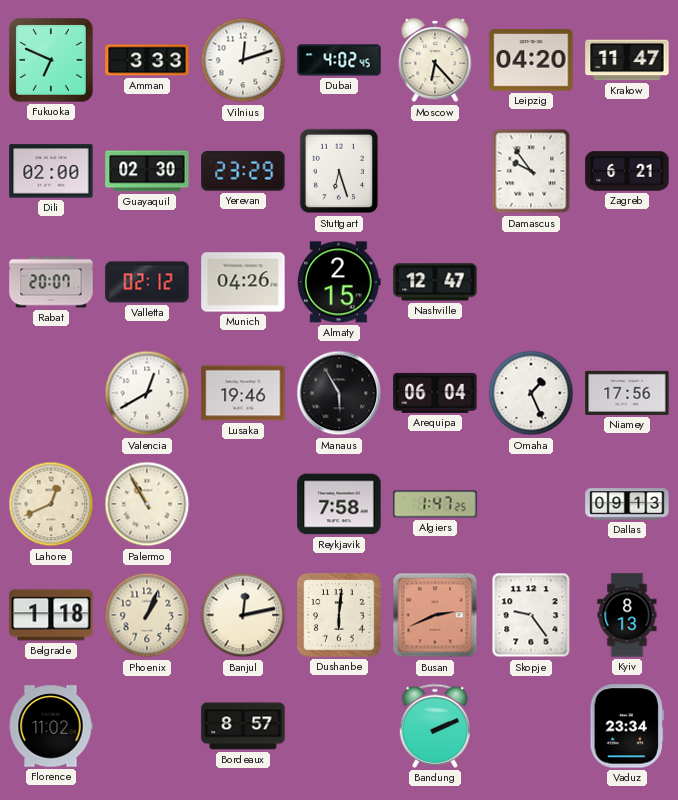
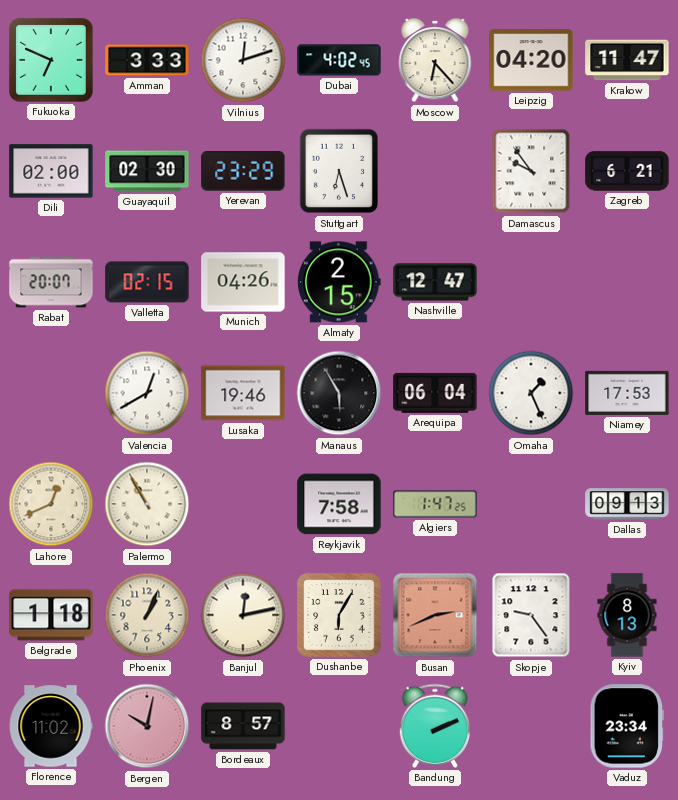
Valletta: 02:12 -> 02:15
Niamey: 17:56 -> 17:53
Dushanbe: 6:01 -> 6:05
Bergen: none -> 10:02
